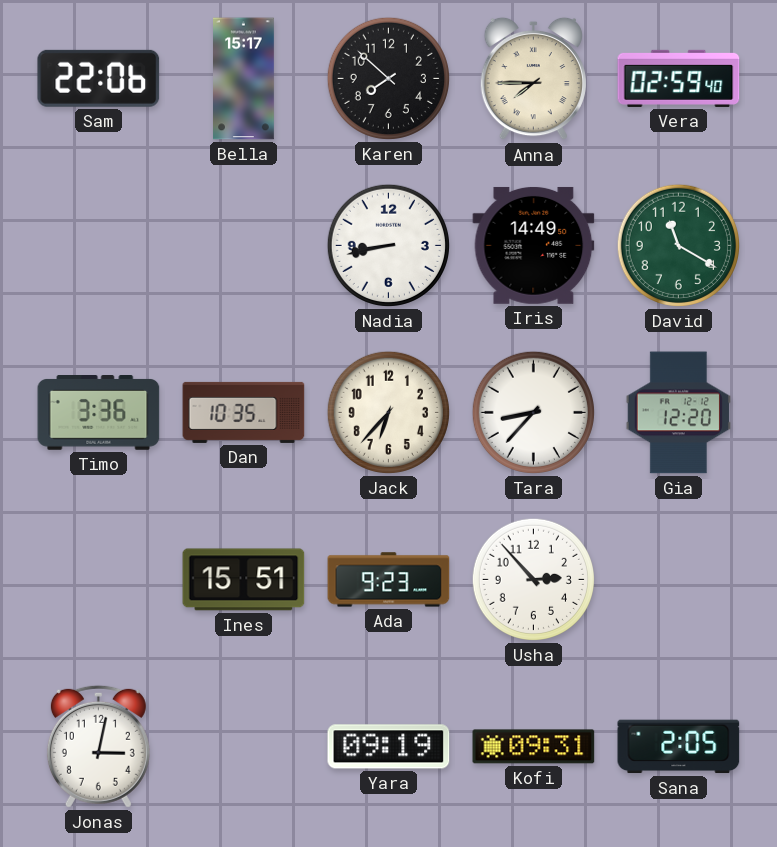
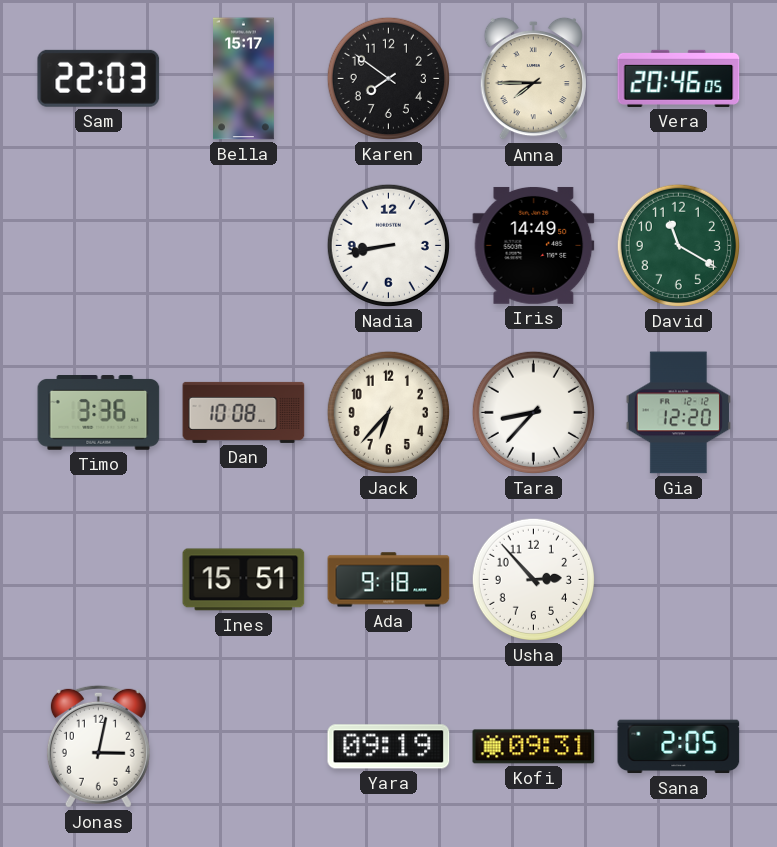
Sam: 22:06 -> 22:03
Karen: 7:52 -> 7:51
Vera: 02:59 -> 20:46
Dan: 10:35 -> 10:08
Ada: 9:23 -> 9:18
